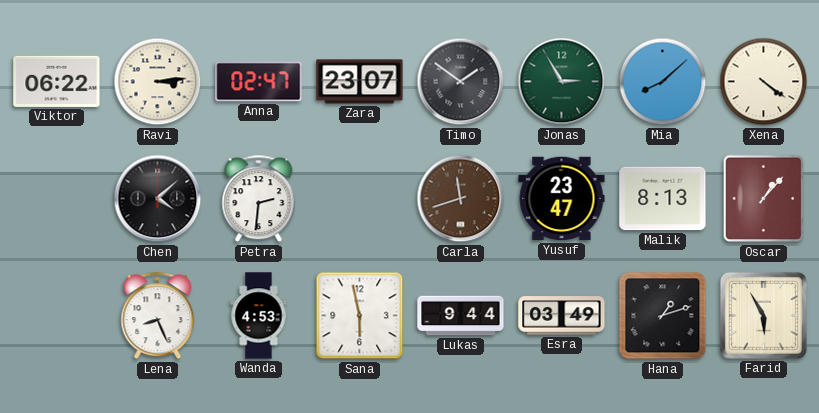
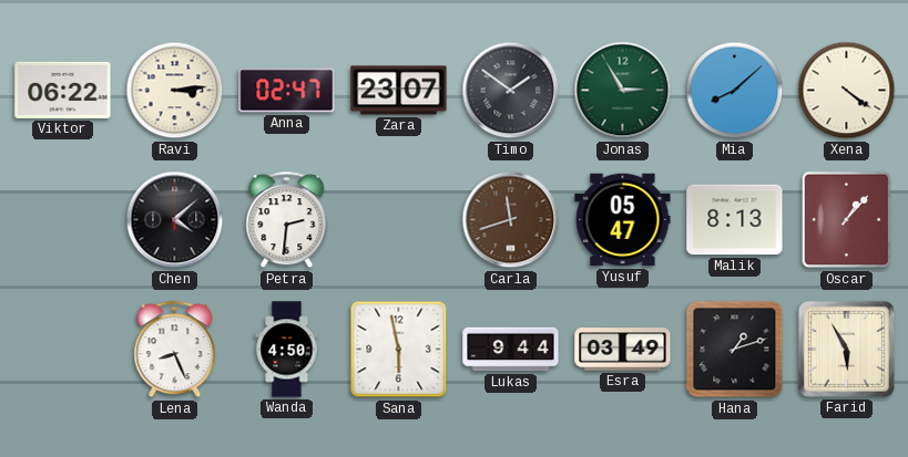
Yusuf: 23:47 -> 05:47
Wanda: 4:53 -> 4:50
